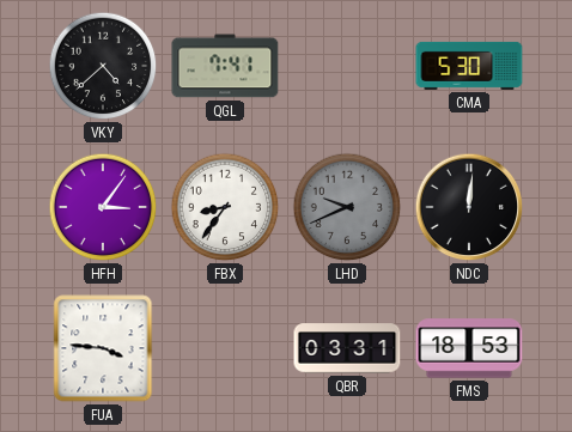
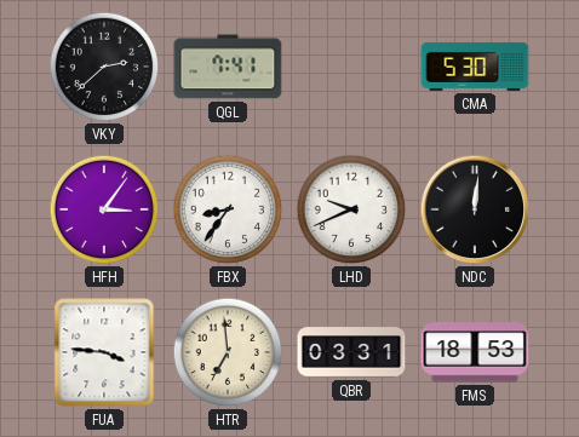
VKY: 4:38 -> 2:38
LHD dial: grey -> white
HTR: none -> 6:59
